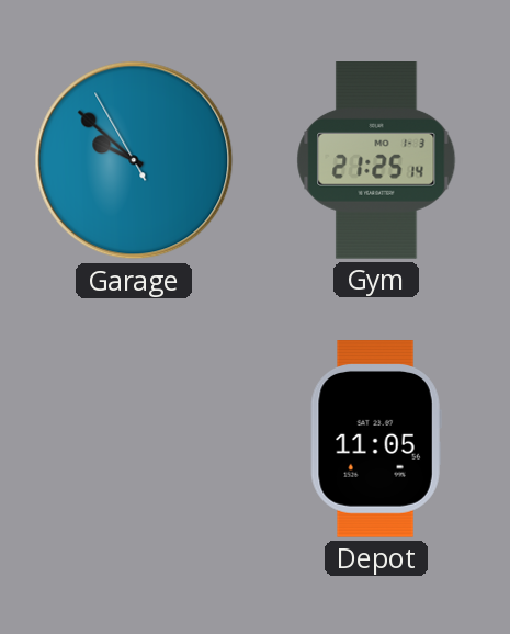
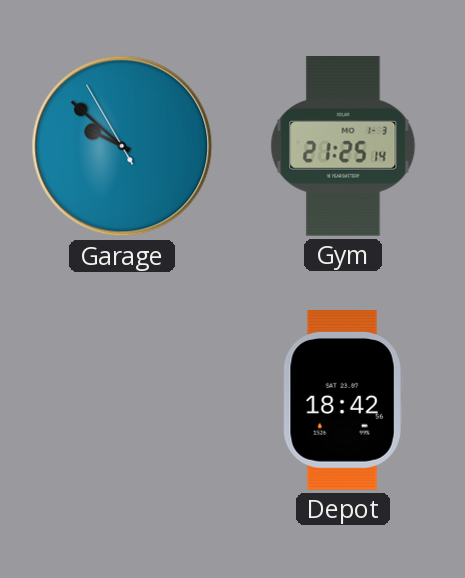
Depot: 11:05 -> 18:42
